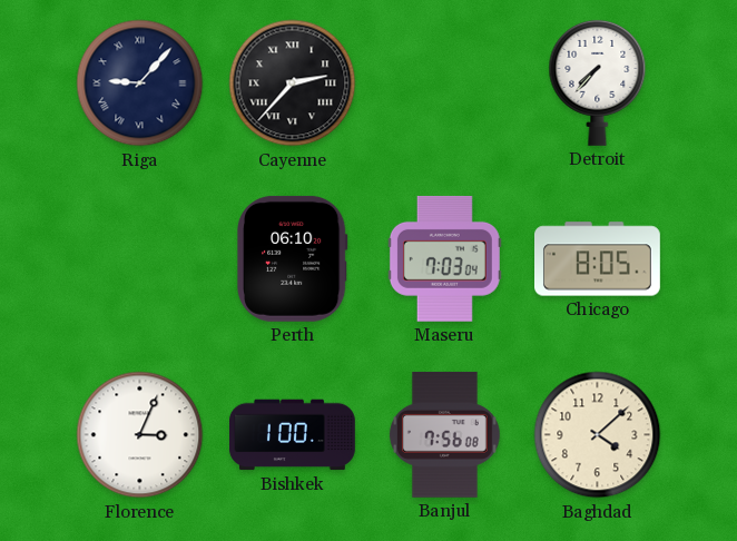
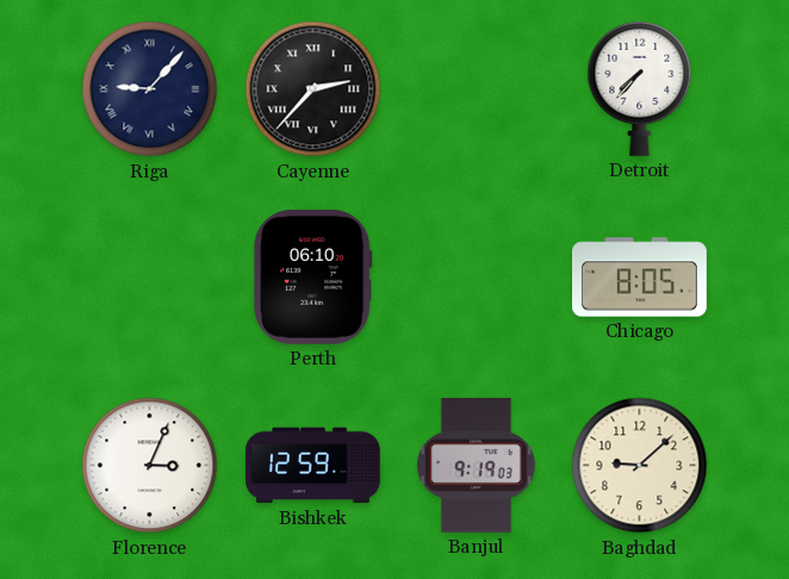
Maseru: 7:03 -> none
Bishkek: 1:00 -> 12:59
Banjul: 7:56 -> 9:19
Baghdad: 4:08 -> 9:08
